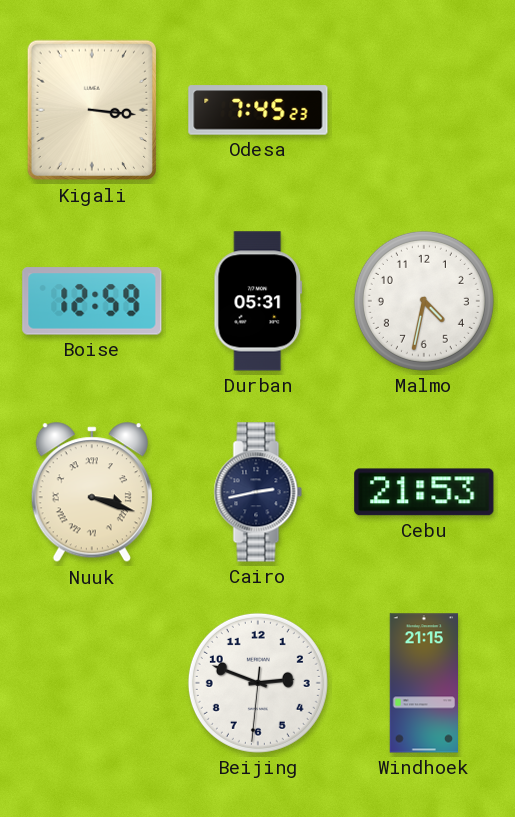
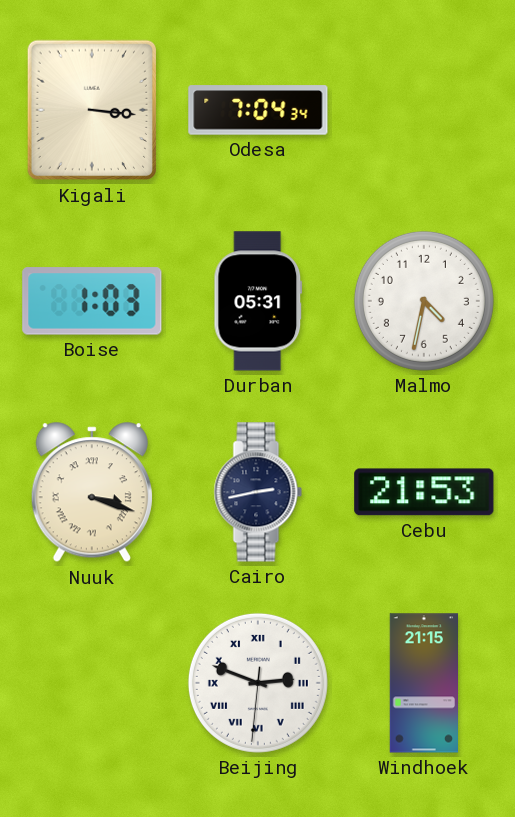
Odesa: 7:45 -> 7:04
Boise: 12:59 -> 1:03
Beijing numerals: Arabic -> Roman
